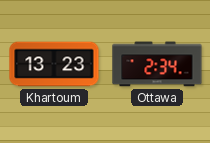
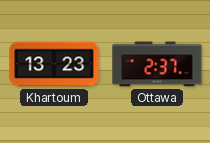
Ottawa: 2:34 -> 2:37
